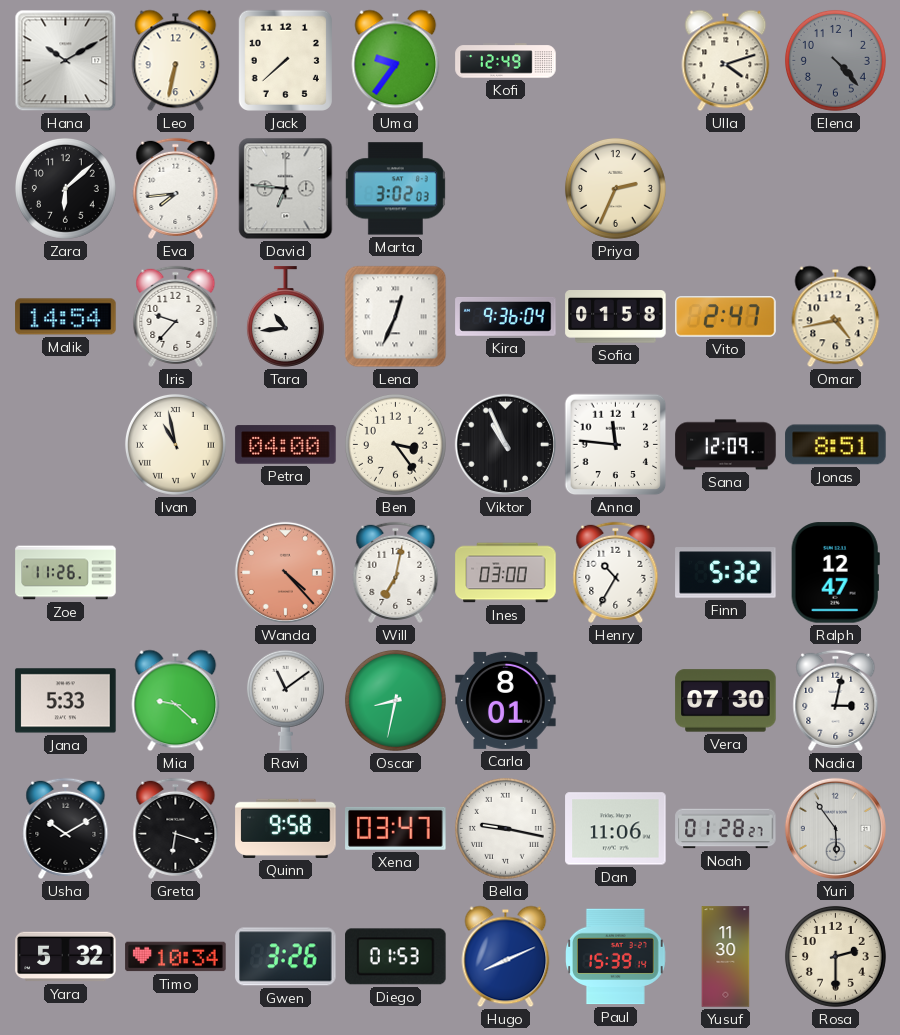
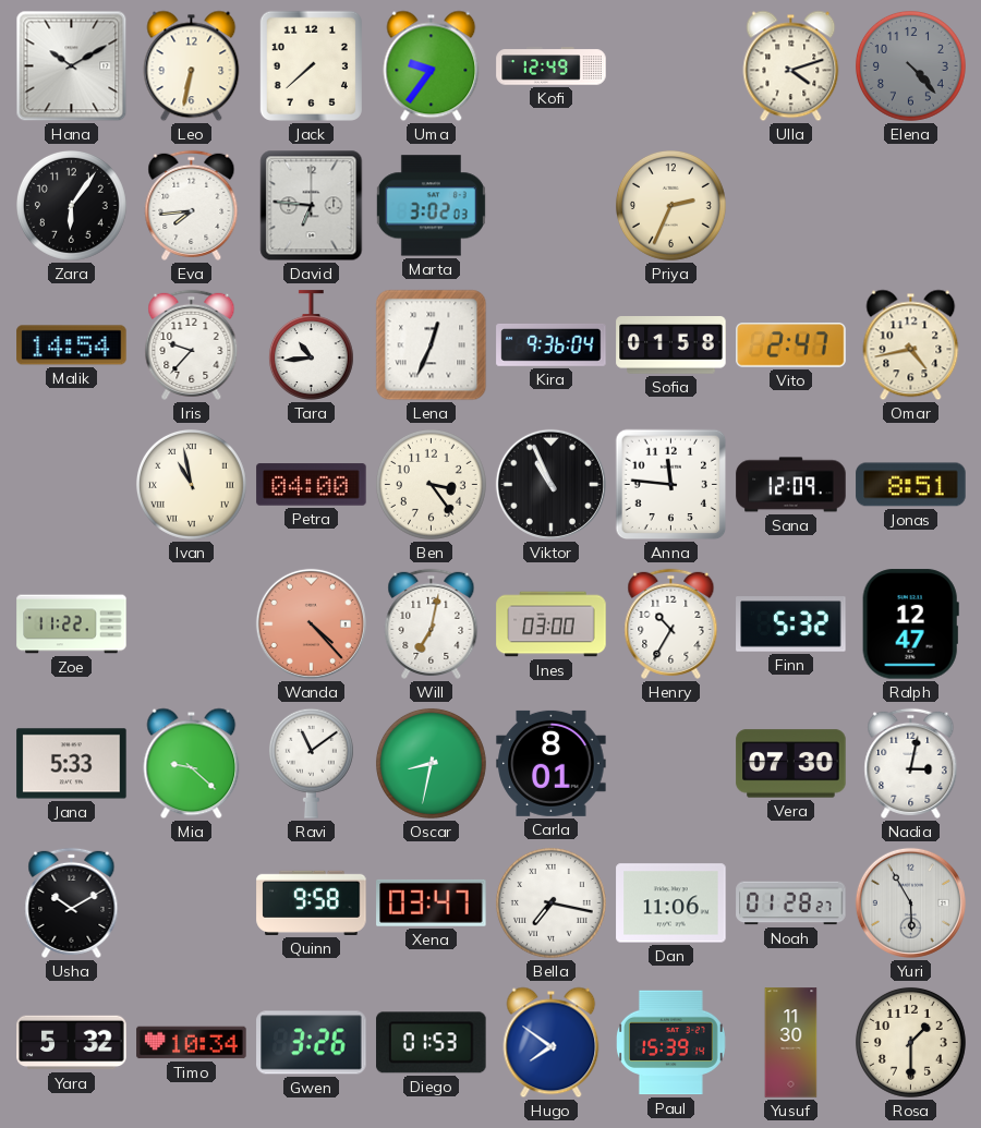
Zara: 6:08 -> 6:06
Zoe: 11:26 -> 11:22
Greta: 6:18 -> none
Bella: 9:17 -> 7:17
Yuri: 5:54 -> 5:55
Hugo: 8:11 -> 7:51
Rosa: 2:30 -> 1:30
